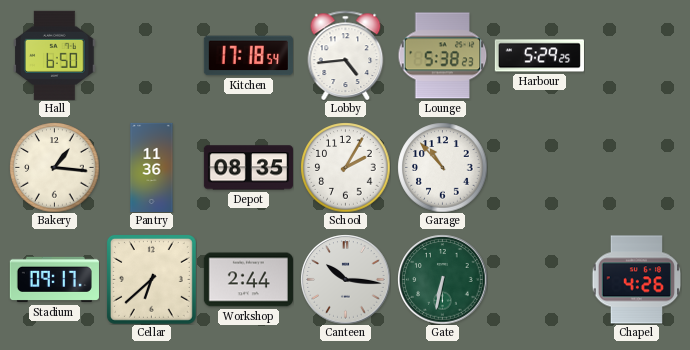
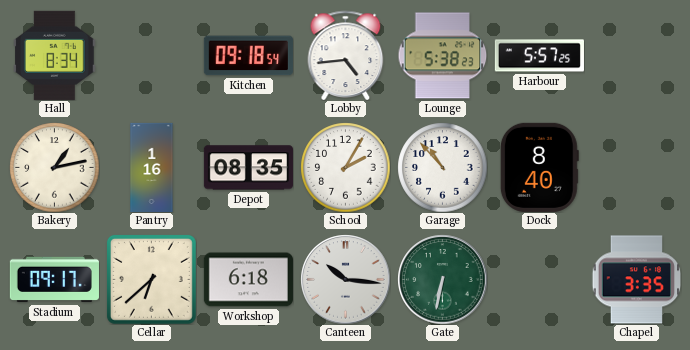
Hall: 6:50 -> 8:34
Kitchen: 17:18 -> 09:18
Harbour: 5:29 -> 5:57
Bakery: 1:16 -> 1:13
Pantry: 11:36 -> 1:16
Dock: none -> 8:40
Workshop: 2:44 -> 6:18
Chapel: 4:26 -> 3:35
